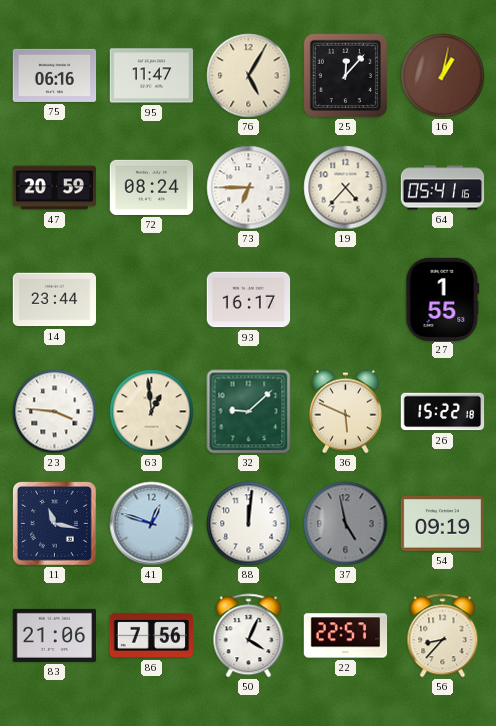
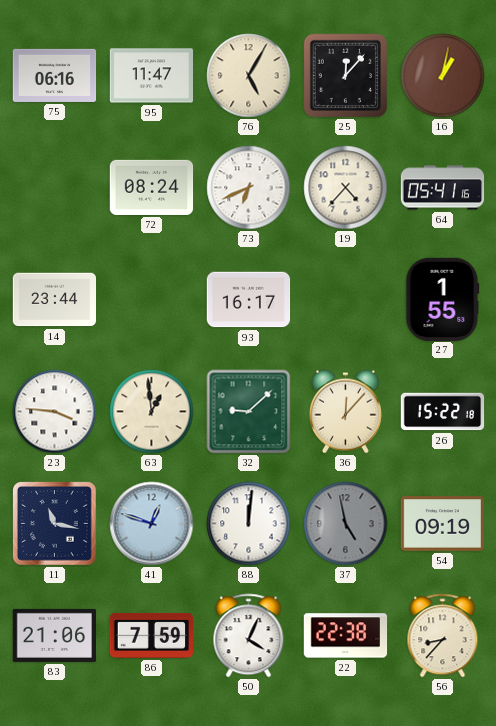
47: 20:59 -> none
73: 6:45 -> 6:41
36: 5:49 -> 12:07
86: 7:56 -> 7:59
22: 22:57 -> 22:38
